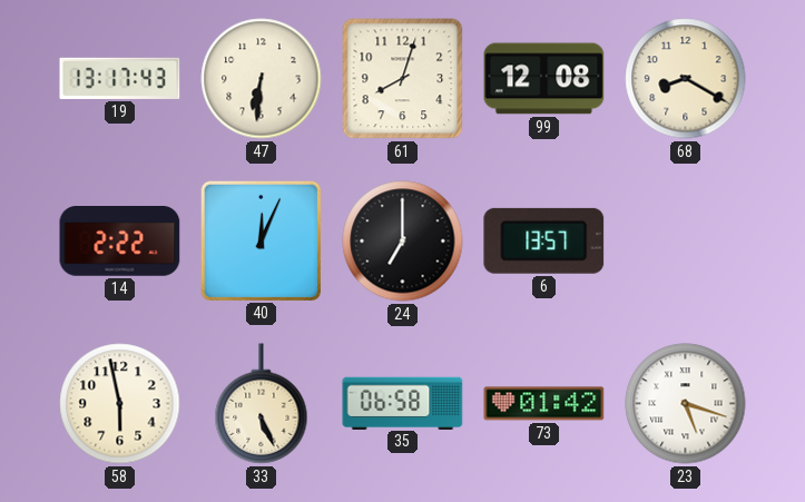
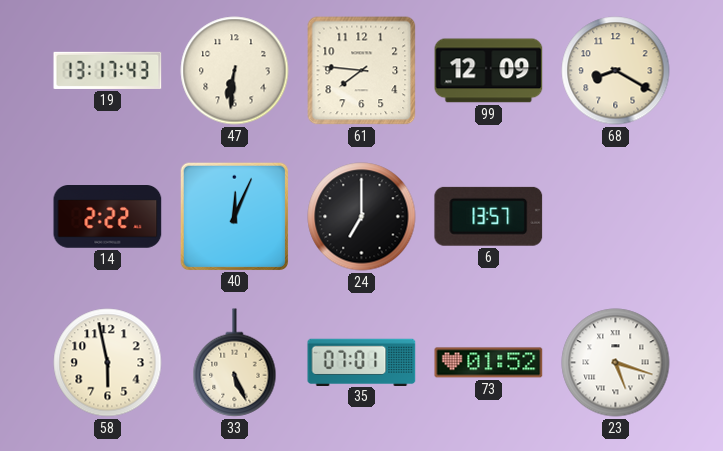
61: 8:03 -> 7:46
99: 12:08 -> 12:09
35: 06:58 -> 07:01
73: 01:42 -> 01:52
